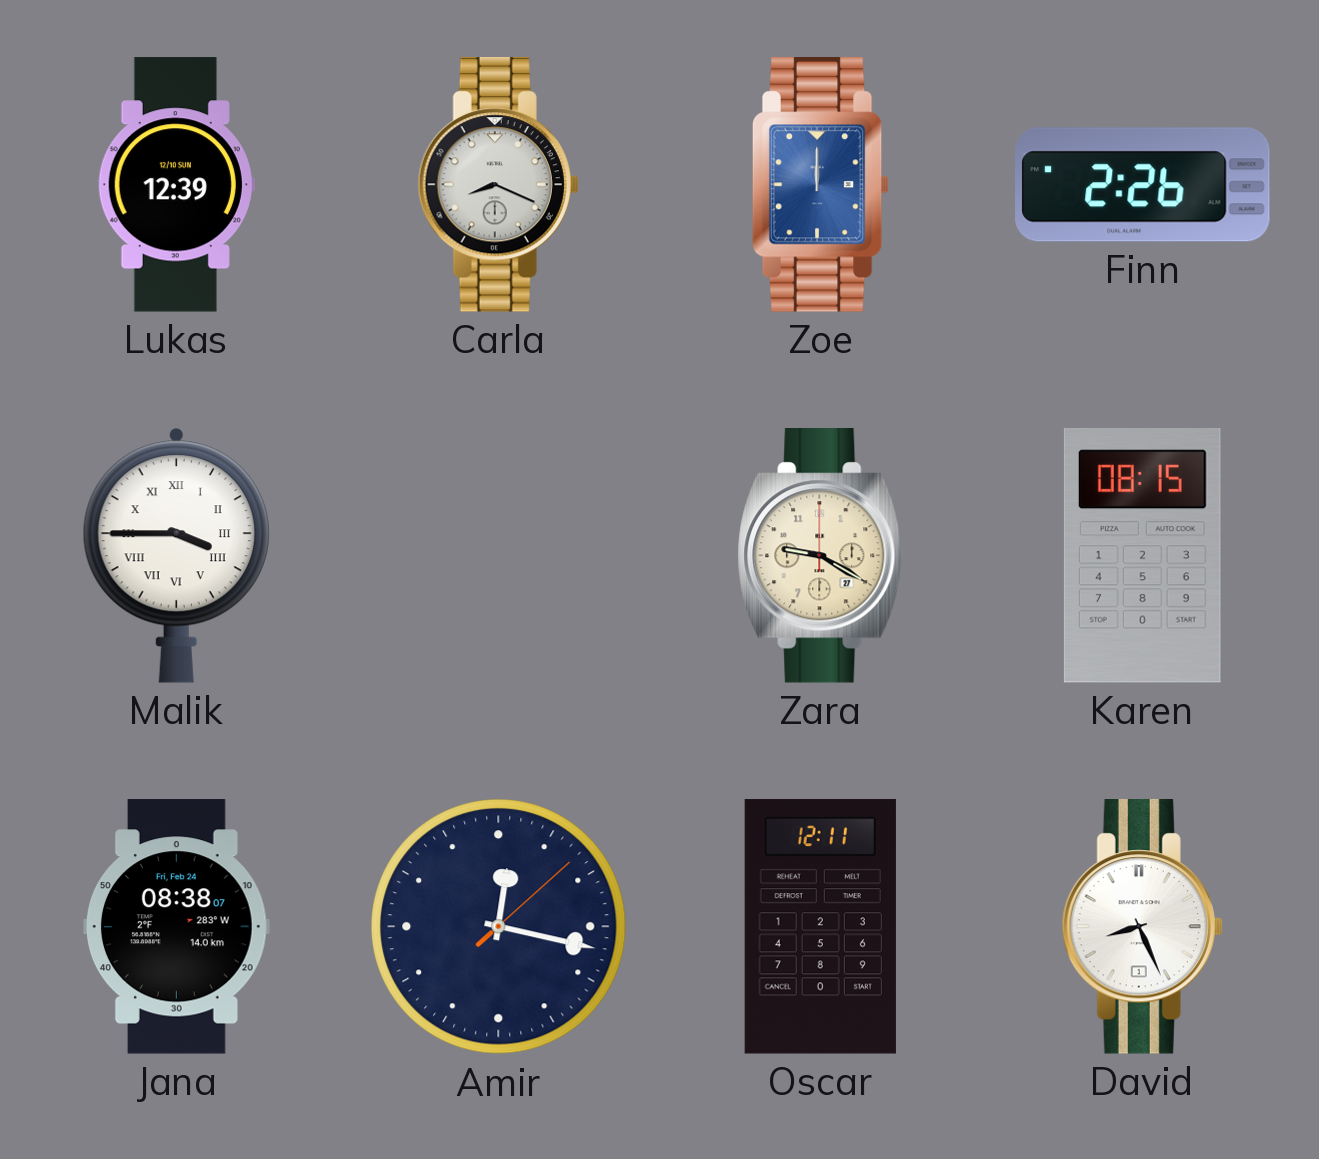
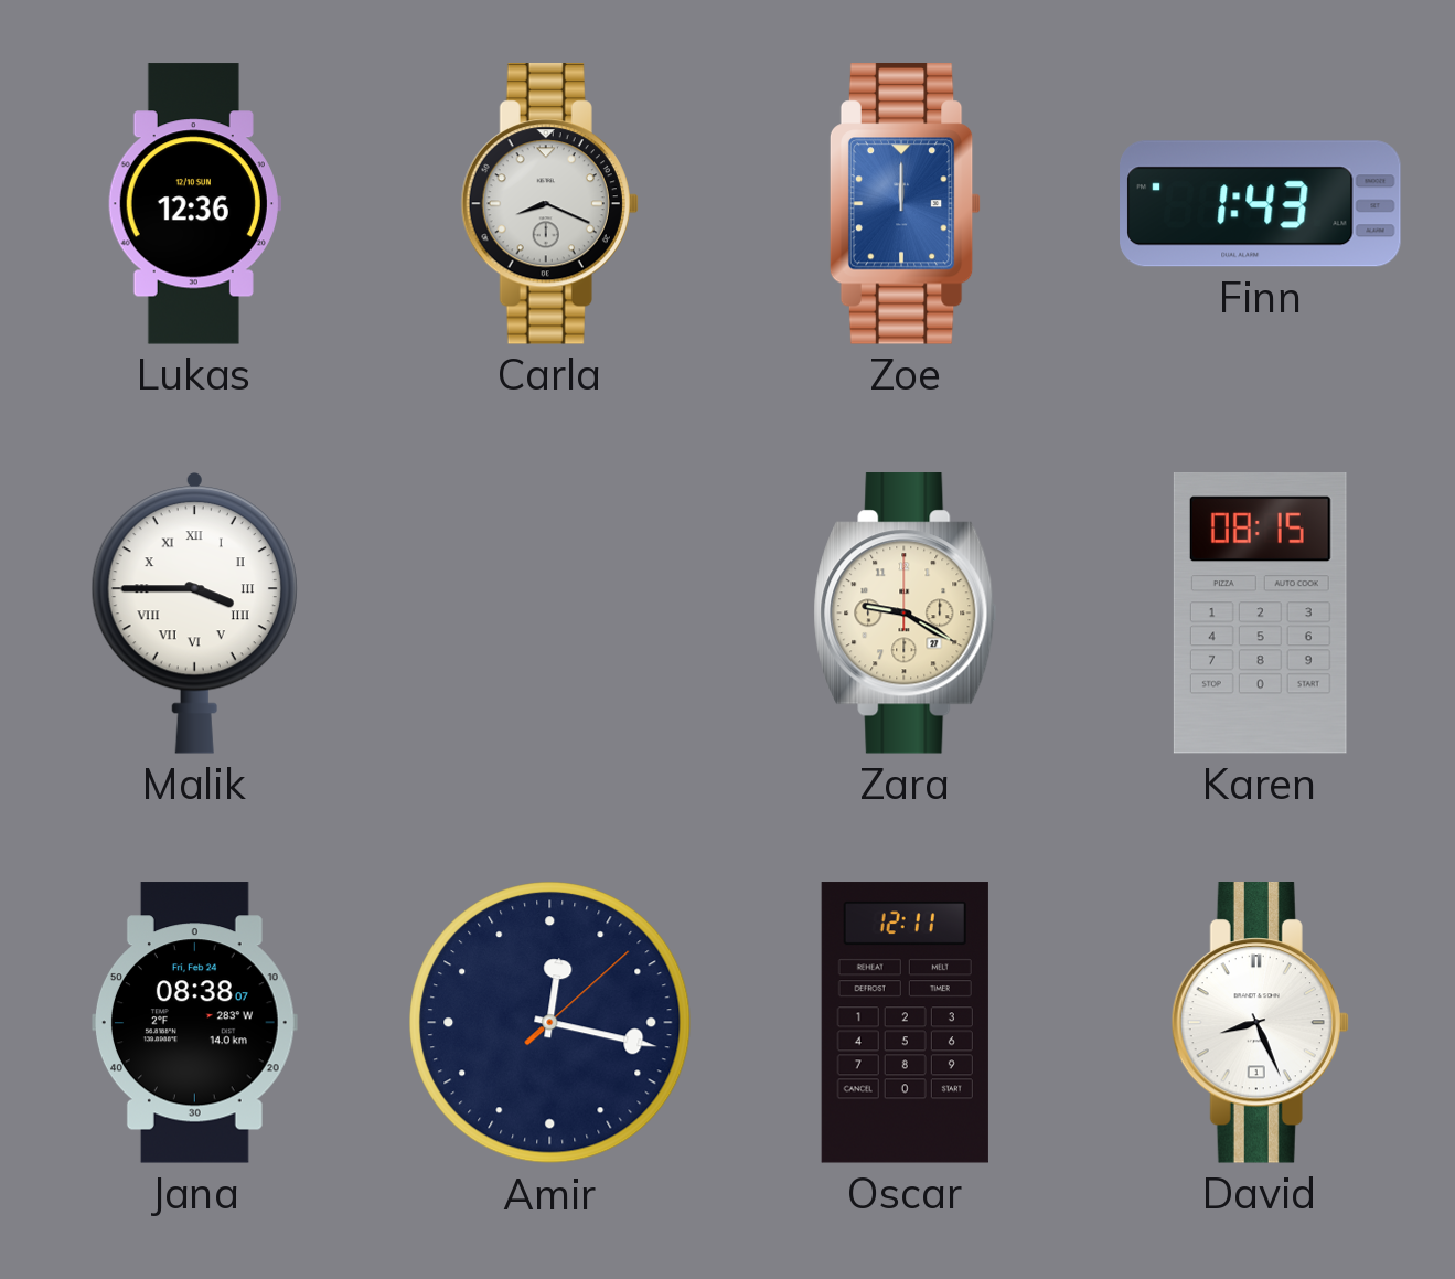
Lukas: 12:39 -> 12:36
Finn: 2:26 -> 1:43
